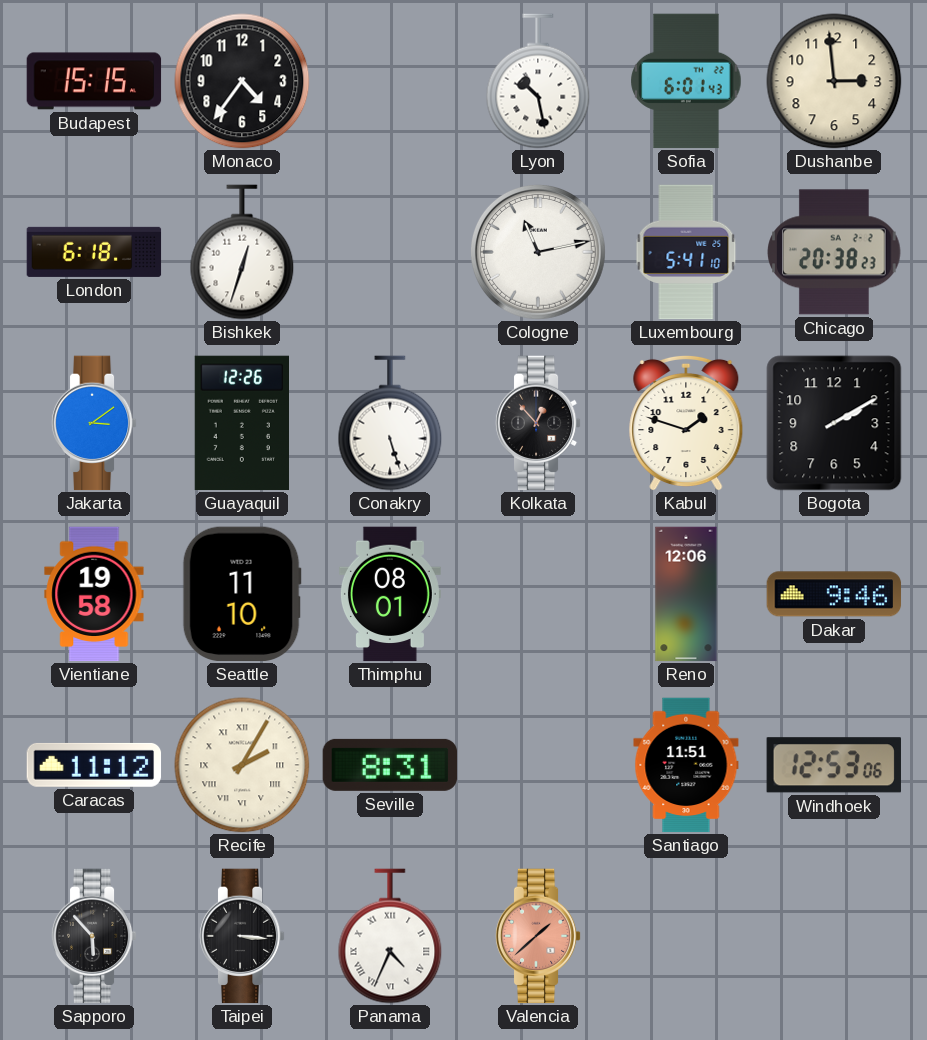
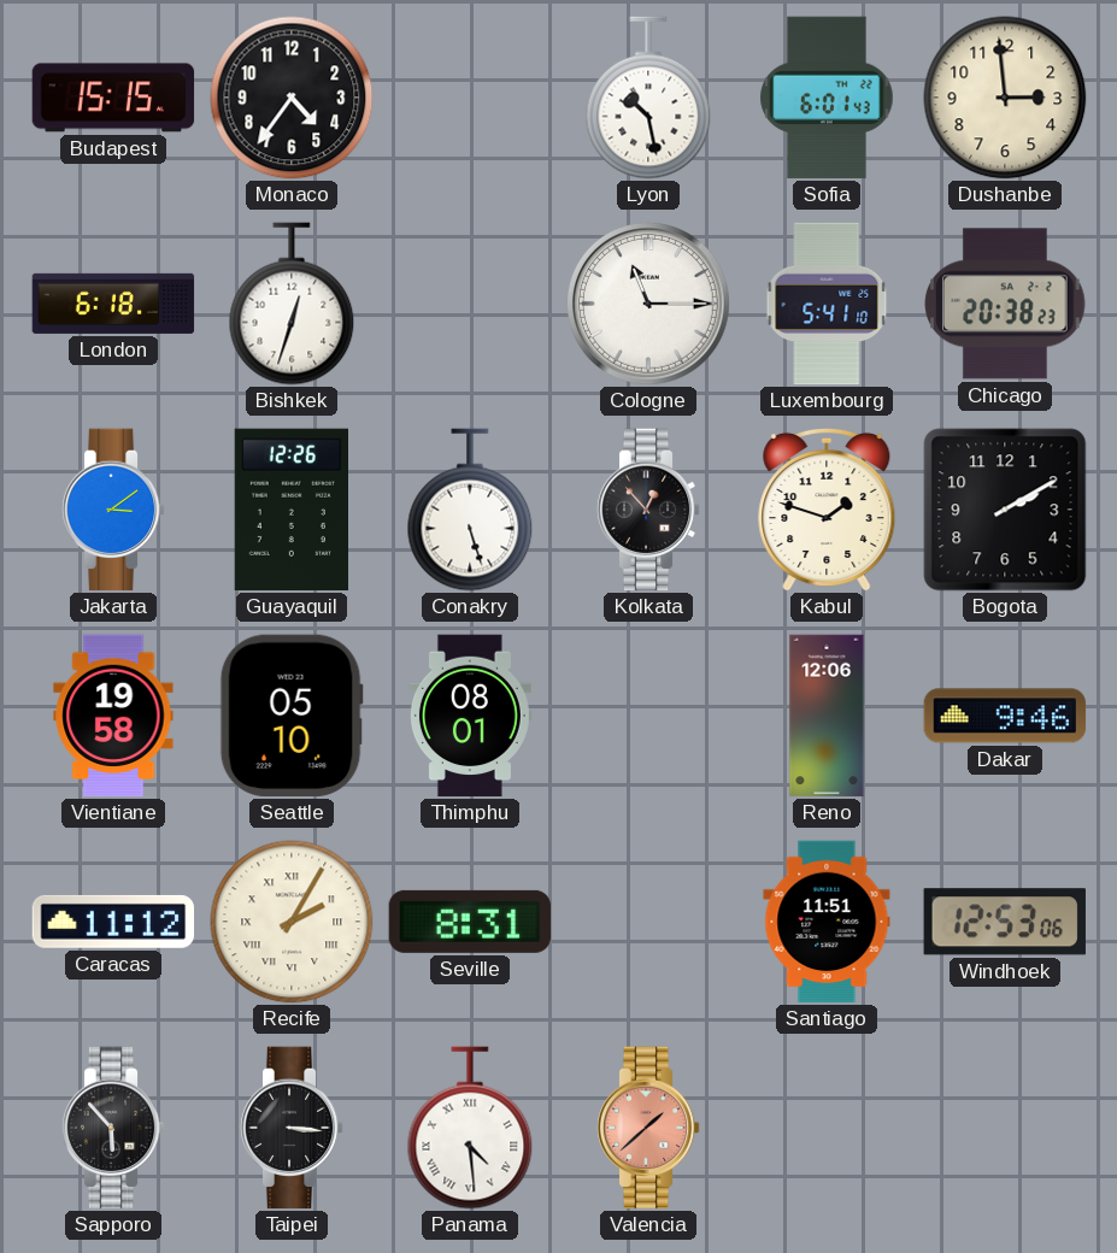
Cologne: 11:13 -> 11:15
Seattle: 11:10 -> 05:10
Panama: 4:34 -> 4:29
